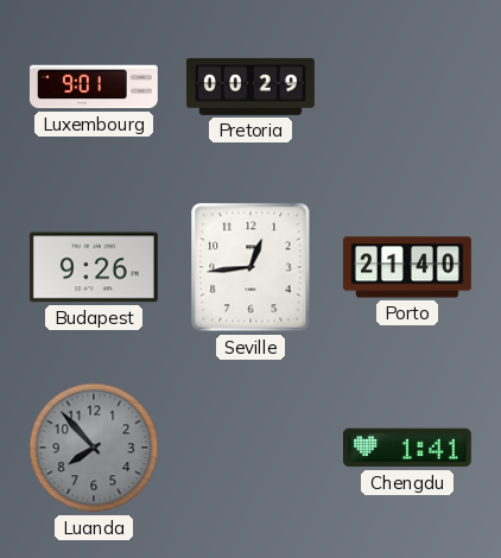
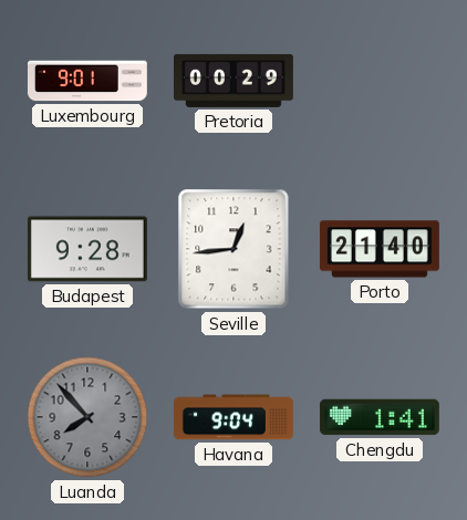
Budapest: 9:26 -> 9:28
Havana: none -> 9:04
